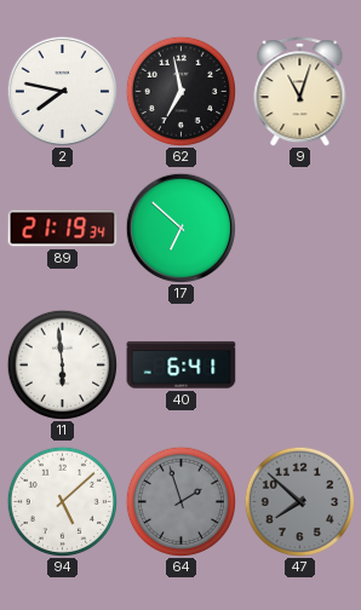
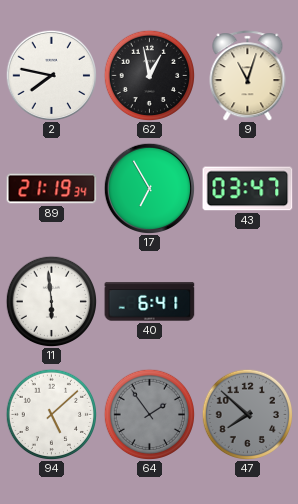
62: 6:58 -> 12:58
17: 6:52 -> 6:55
43: none -> 03:47
64: 1:57 -> 1:54
